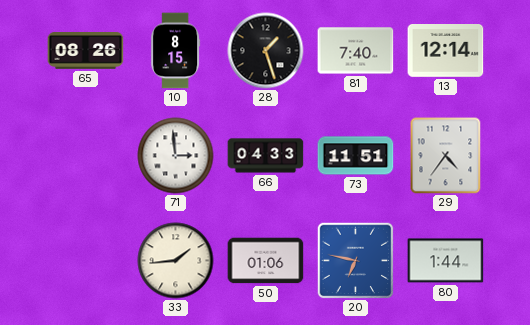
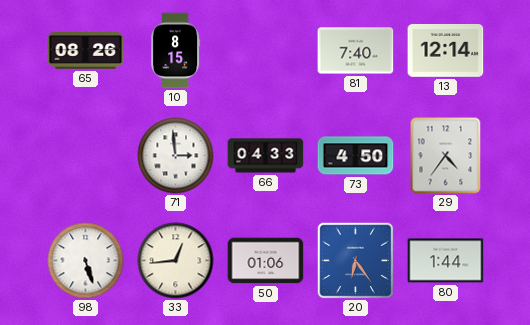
28: 1:27 -> none
73: 11:51 -> 4:50
98: none -> 5:27
33: 1:44 -> 12:44
20: 6:47 -> 6:24
